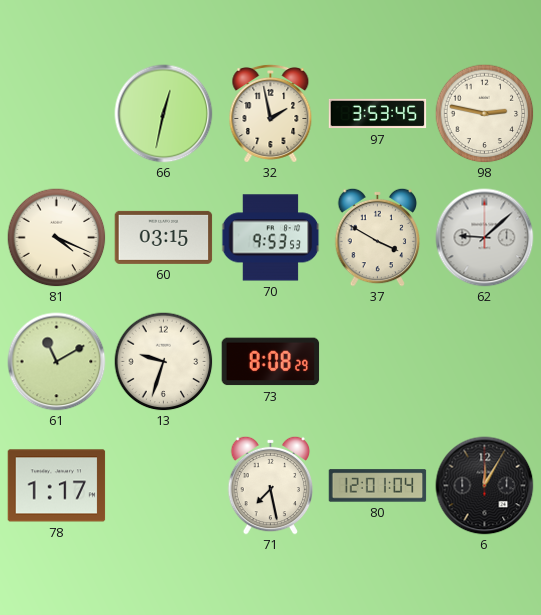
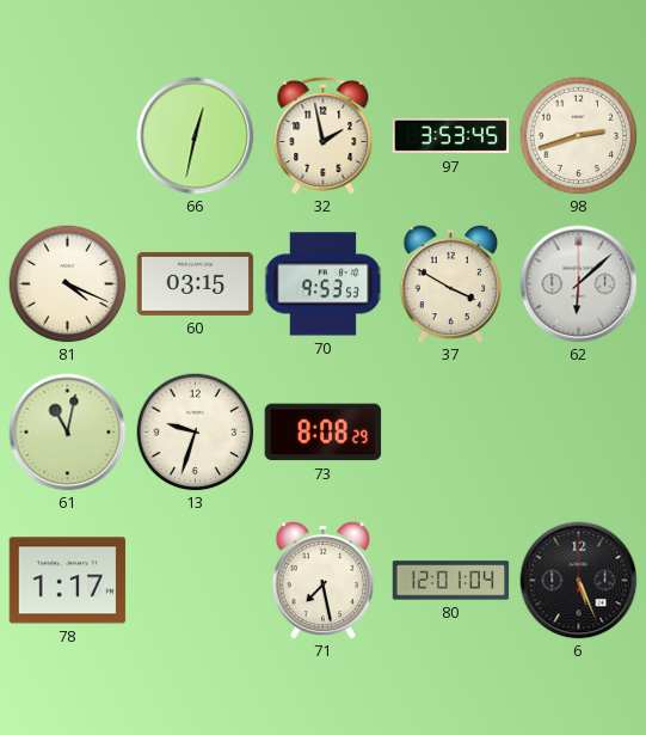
98: 2:47 -> 2:42
62: 9:08 -> 6:08
61: 11:10 -> 11:02
6: 12:05 -> 5:26
